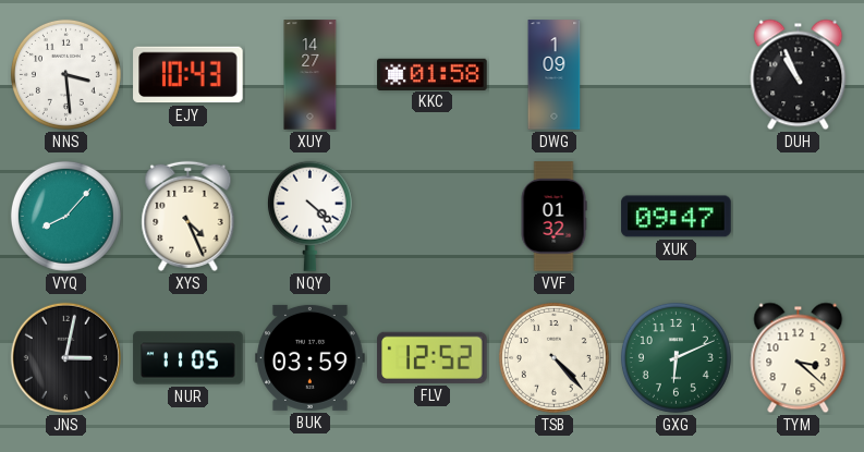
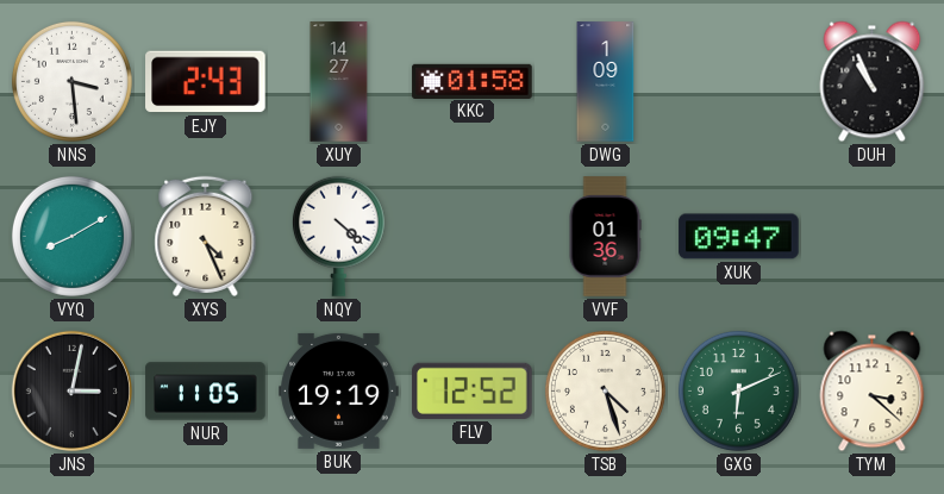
EJY: 10:43 -> 2:43
VYQ: 8:07 -> 8:10
VVF: 01:32 -> 01:36
BUK: 03:59 -> 19:19
TSB: 4:23 -> 4:27
